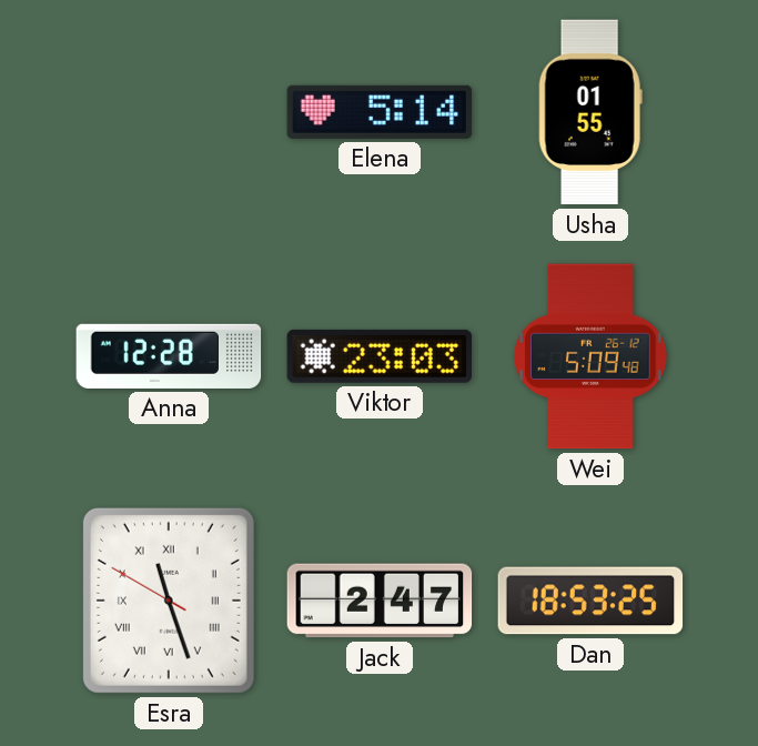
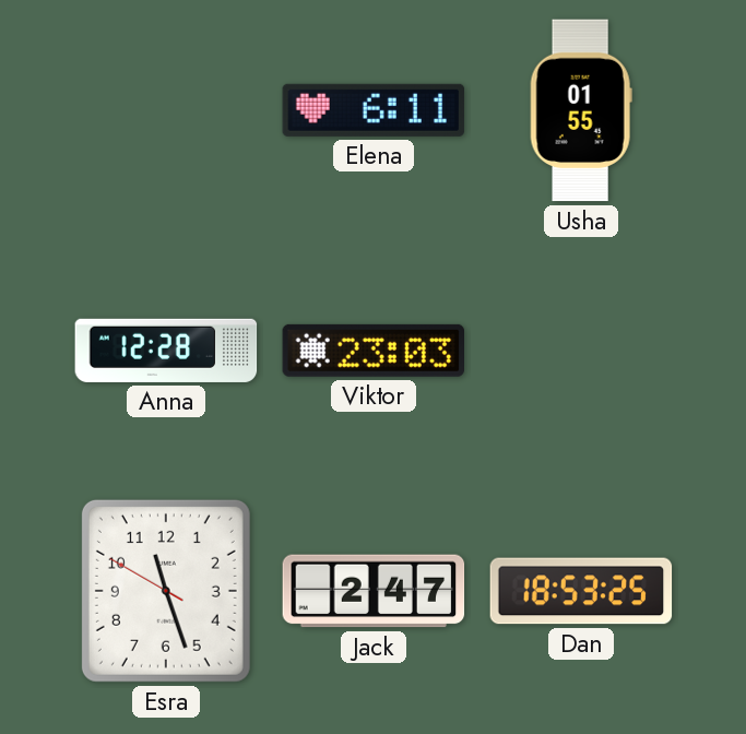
Elena: 5:14 -> 6:11
Wei: 5:09 -> none
Esra numerals: Roman -> Arabic
